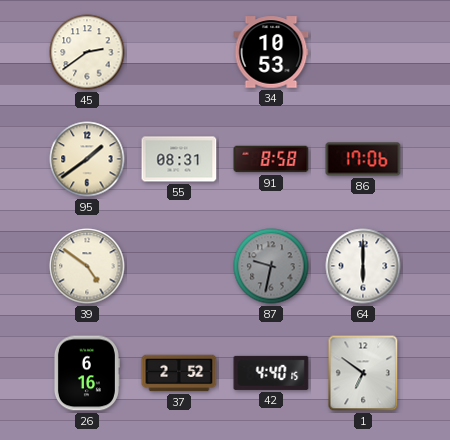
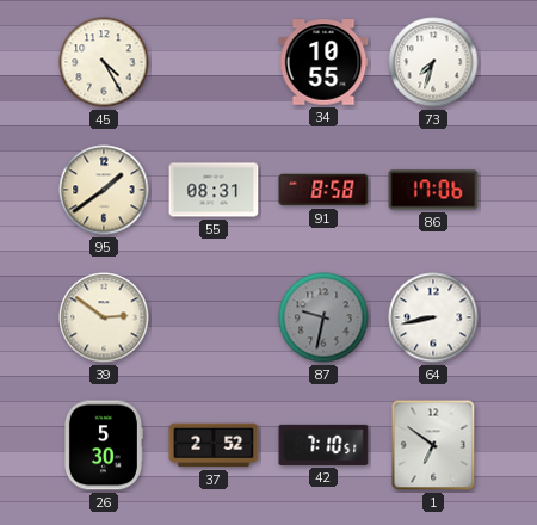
45: 2:39 -> 4:25
34: 10:53 -> 10:55
73: none -> 7:33
39: 4:51 -> 2:51
64: 6:00 -> 8:43
26: 6:16 -> 5:30
42: 4:40 -> 7:10
